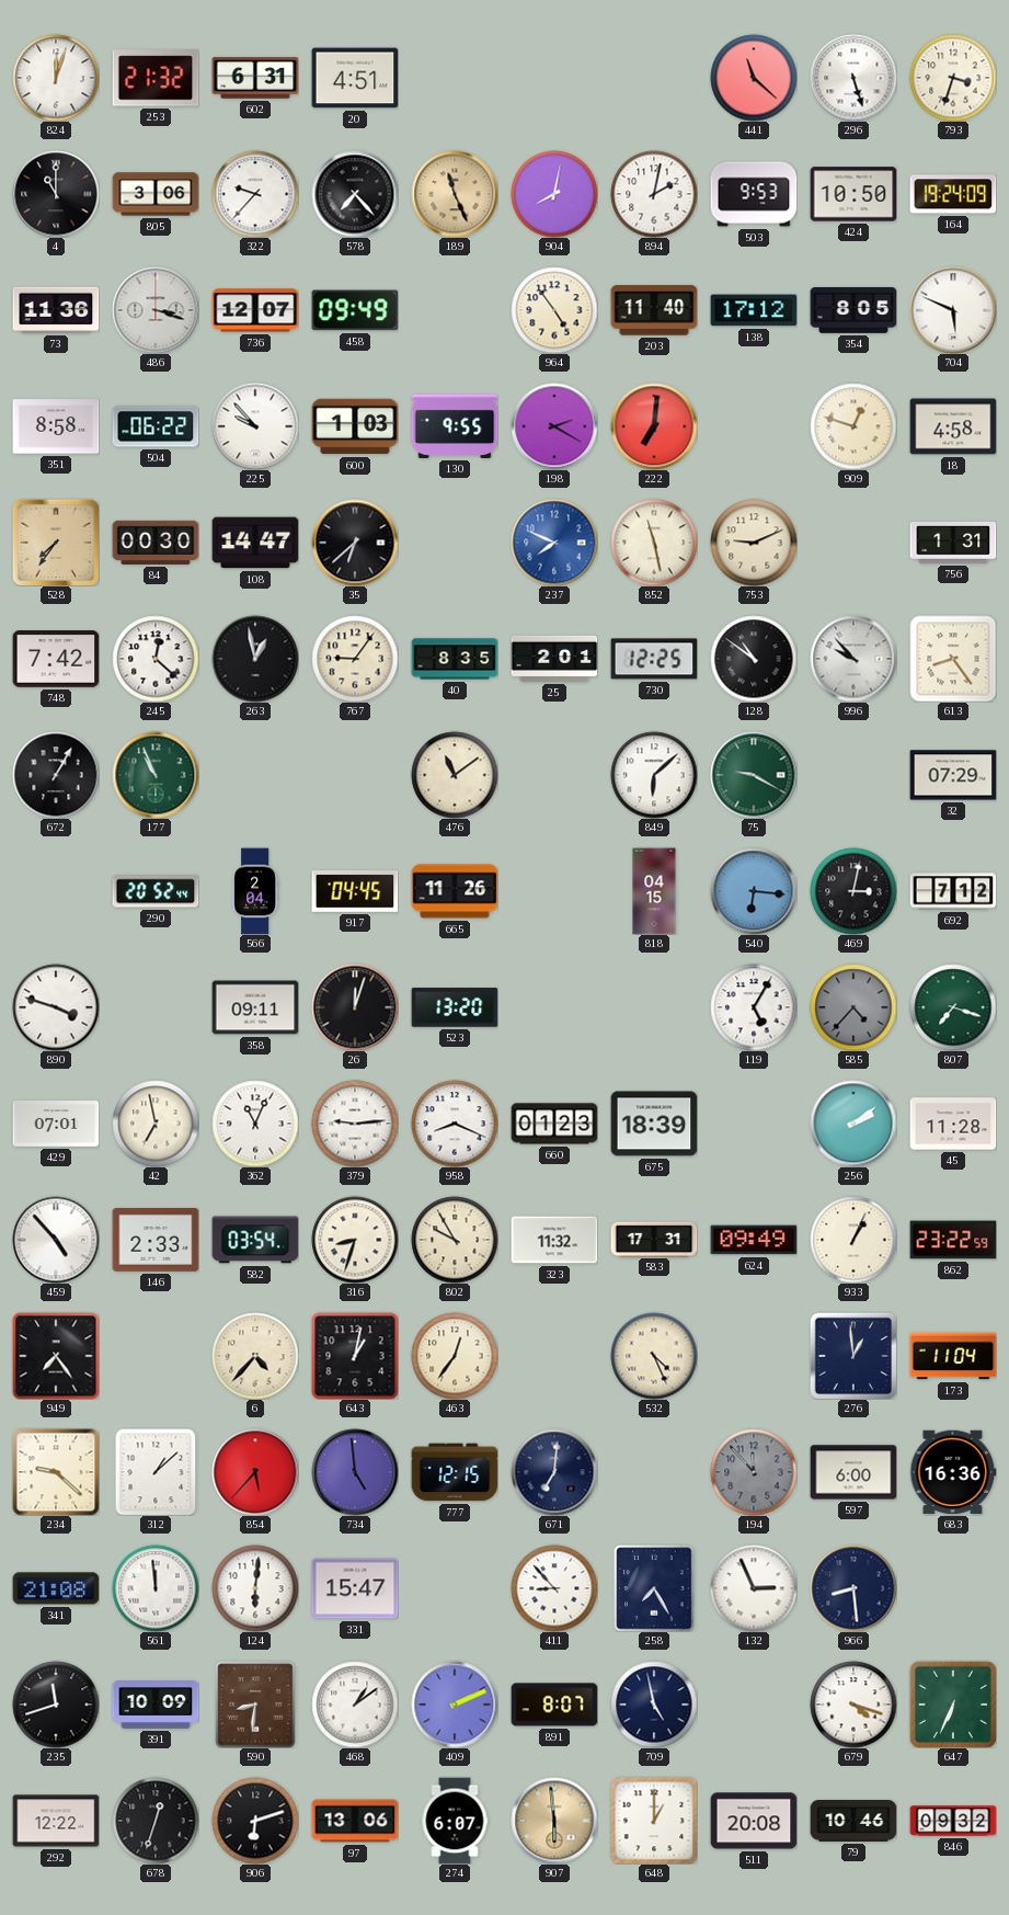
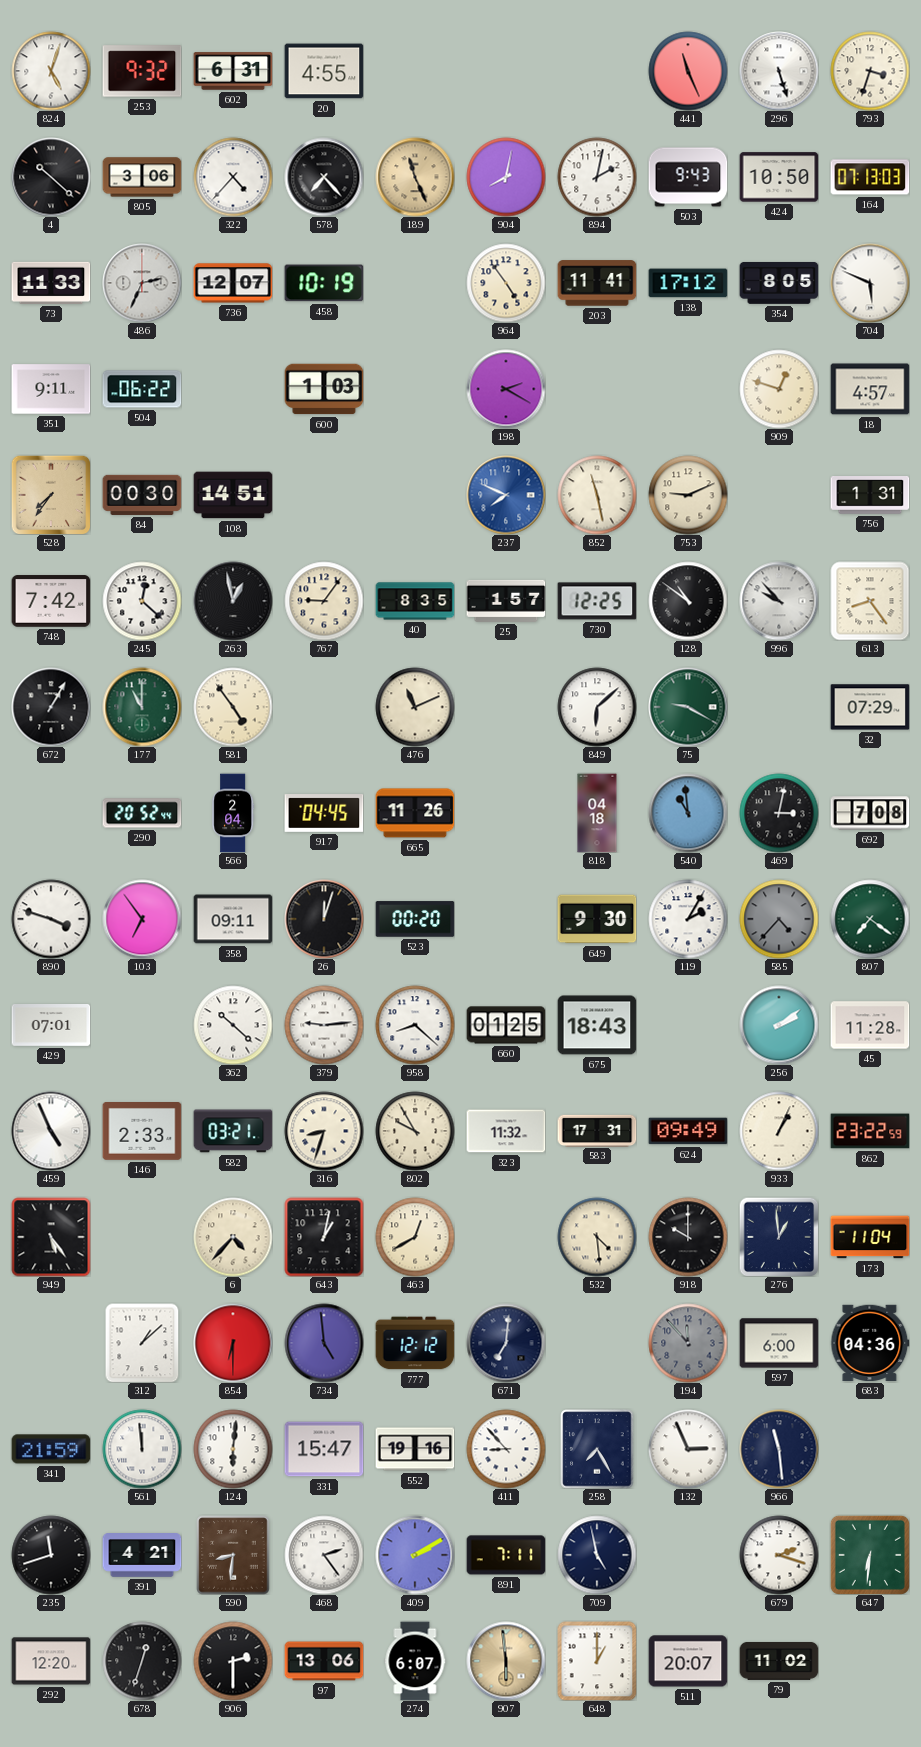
824: 12:03 -> 5:03
253: 21:32 -> 9:32
20: 4:51 -> 4:55
441: 11:22 -> 11:26
4: 11:00 -> 10:22
322: 9:37 -> 4:37
503: 9:53 -> 9:43
164: 19:24 -> 07:13
73: 11:36 -> 11:33
486: 3:18 -> 2:34
458: 09:49 -> 10:19
203: 11:40 -> 11:41
351: 8:58 -> 9:11
225: 9:53 -> none
130: 9:55 -> none
222: 7:01 -> none
18: 4:58 -> 4:57
108: 14:47 -> 14:51
35: 6:38 -> none
25: 2:01 -> 1:57
177: 10:56 -> 11:00
581: none -> 4:54
476: 11:09 -> 11:11
818: 04:15 -> 04:18
540: 6:16 -> 10:59
692: 7:12 -> 7:08
103: none -> 6:54
523: 13:20 -> 00:20
649: none -> 9:30
119: 5:05 -> 2:05
807: 7:18 -> 7:21
42: 6:58 -> none
362: 11:04 -> 10:22
958: 8:19 -> 8:22
660: 01:23 -> 01:25
675: 18:39 -> 18:43
459: 4:53 -> 4:56
582: 03:54 -> 03:21
949: 7:24 -> 5:24
463: 12:36 -> 12:40
532: 4:26 -> 4:29
918: none -> 10:00
234: 9:22 -> none
854: 5:37 -> 6:30
777: 12:15 -> 12:12
683: 16:36 -> 04:36
341: 21:08 -> 21:59
552: none -> 19:16
966: 8:29 -> 11:29
391: 10:09 -> 4:21
468: 1:09 -> 2:24
409: 2:11 -> 2:10
891: 8:07 -> 7:11
679: 4:18 -> 2:18
647: 6:34 -> 6:31
292: 12:22 -> 12:20
906: 6:12 -> 2:30
511: 20:08 -> 20:07
79: 10:46 -> 11:02
846: 09:32 -> none
